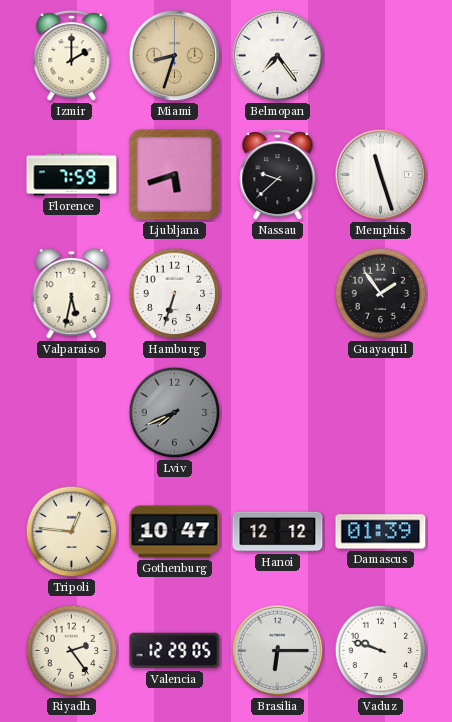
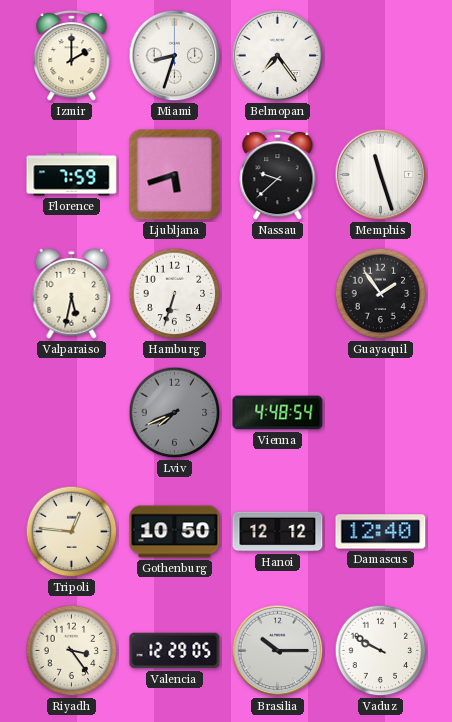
Miami dial: champagne -> white
Vienna: none -> 4:48
Gothenburg: 10:47 -> 10:50
Damascus: 01:39 -> 12:40
Riyadh: 2:24 -> 3:24
Brasilia: 6:15 -> 10:15
Vaduz: 9:48 -> 9:50
